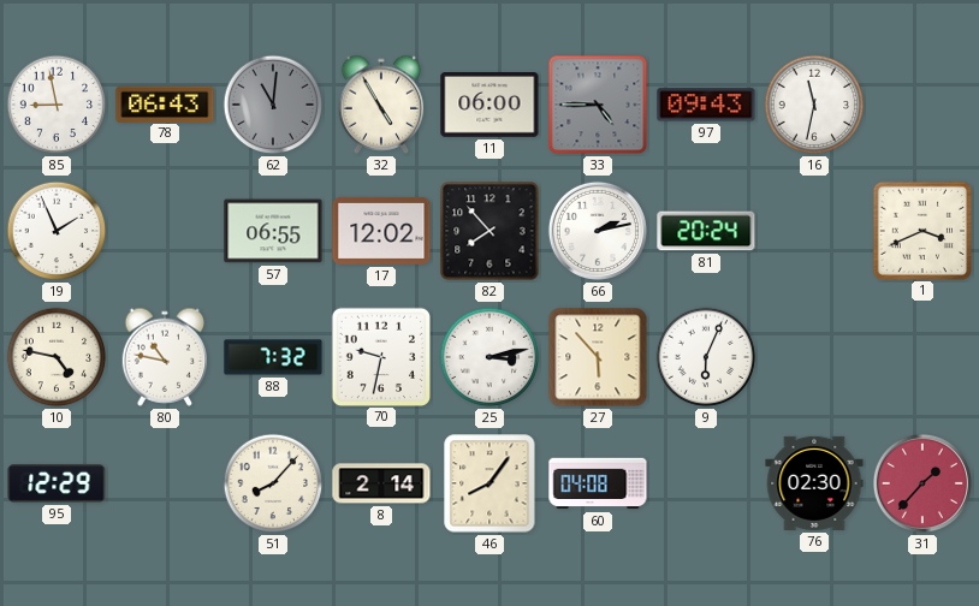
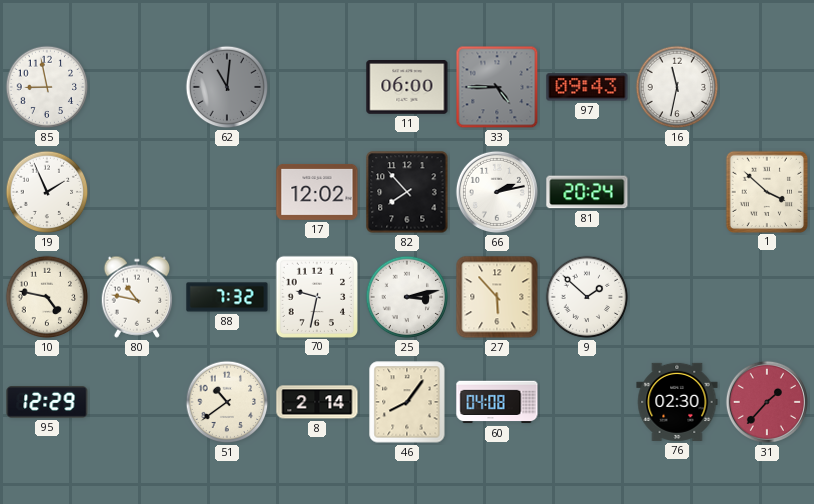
78: 06:43 -> none
32: 4:55 -> none
57: 06:55 -> none
1: 3:41 -> 3:52
9: 6:04 -> 1:52
51: 8:07 -> 10:39
